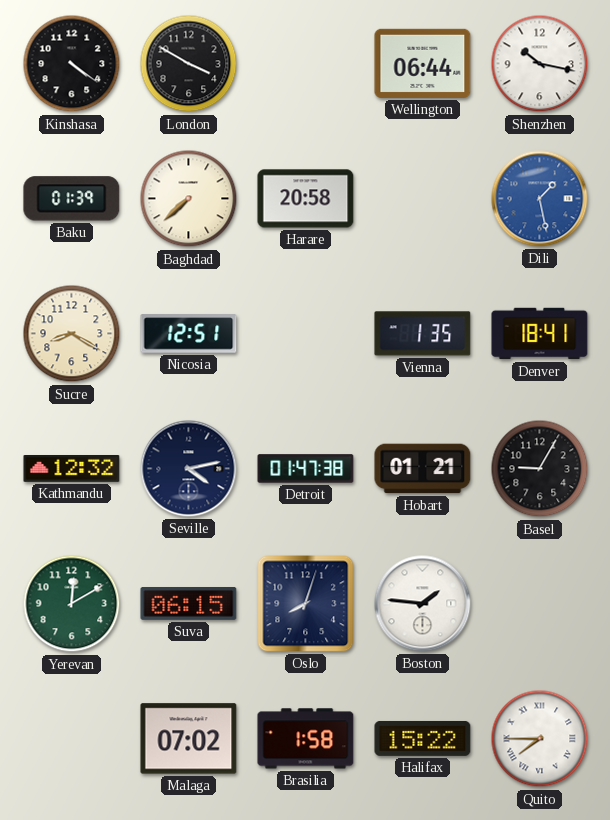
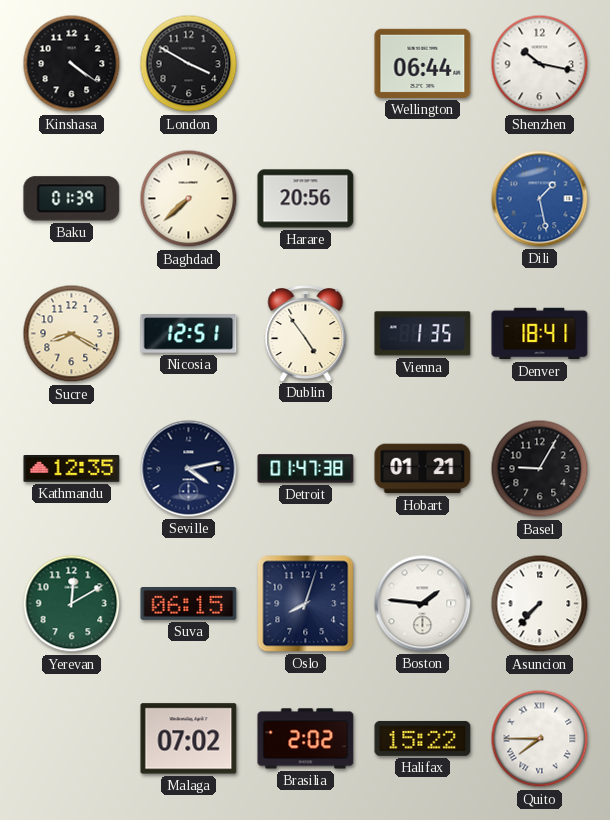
Harare: 20:58 -> 20:56
Dublin: none -> 4:54
Kathmandu: 12:32 -> 12:35
Asuncion: none -> 7:37
Brasilia: 1:58 -> 2:02
